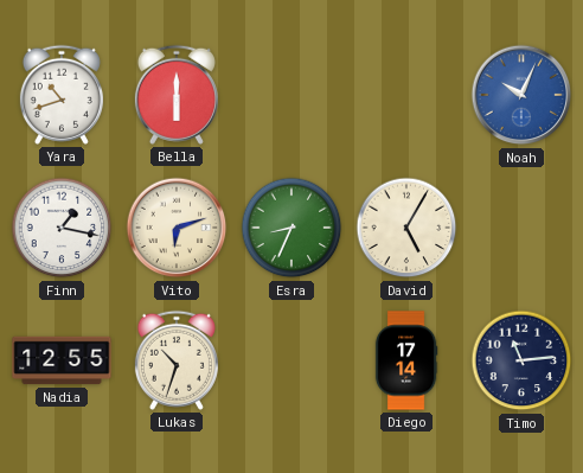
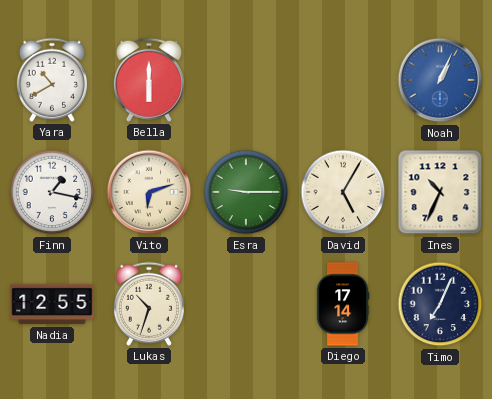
Yara: 10:42 -> 10:40
Noah: 10:04 -> 1:04
Esra: 8:34 -> 9:15
Ines: none -> 10:34
Timo: 11:14 -> 7:04
